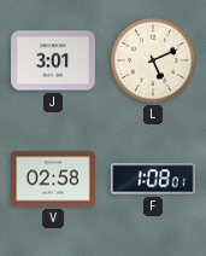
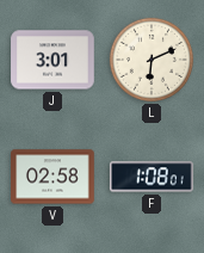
L: 5:11 -> 6:11
